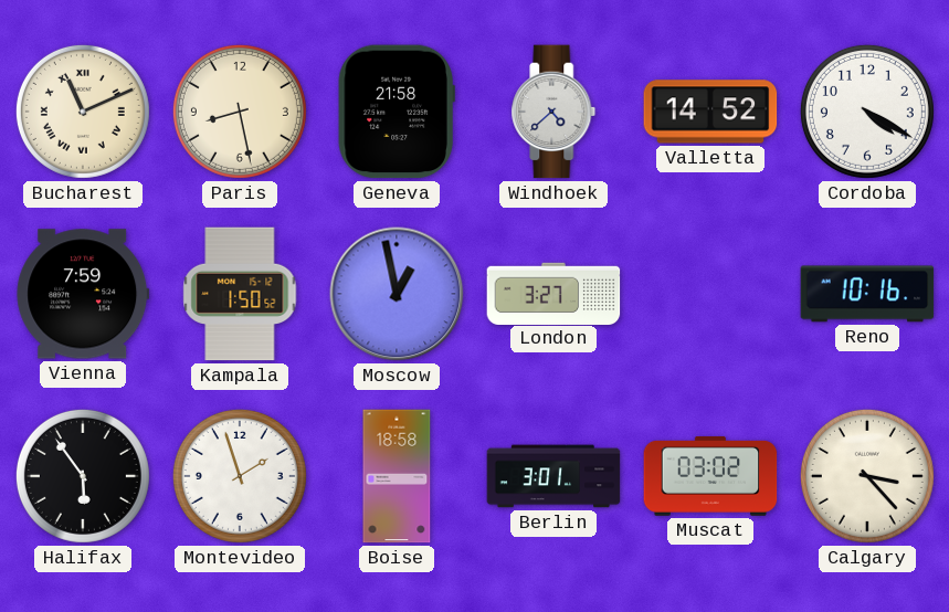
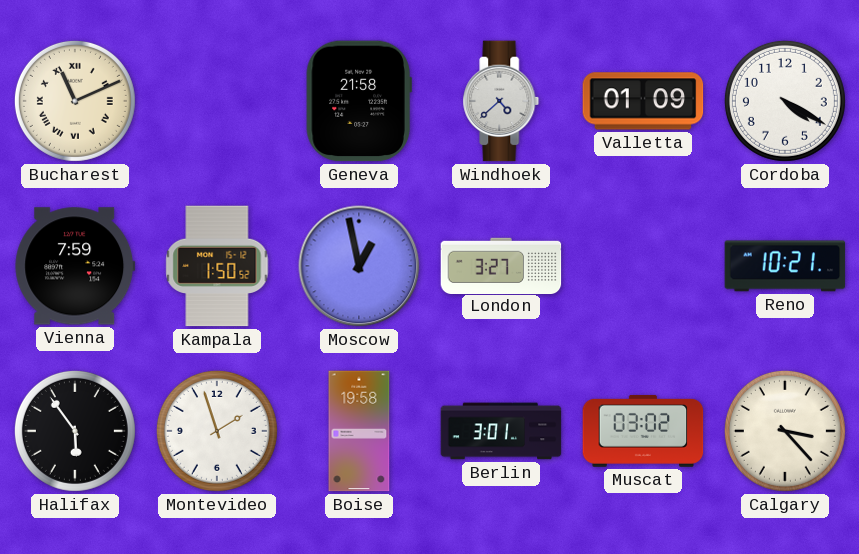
Paris: 8:28 -> none
Valletta: 14:52 -> 01:09
Reno: 10:16 -> 10:21
Boise: 18:58 -> 19:58
